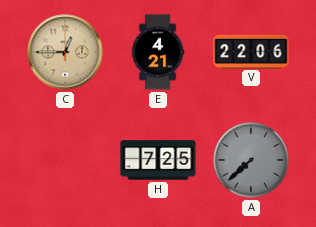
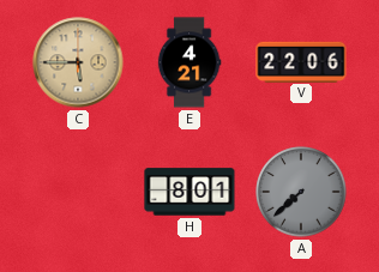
C: 12:45 -> 5:45
H: 7:25 -> 8:01
